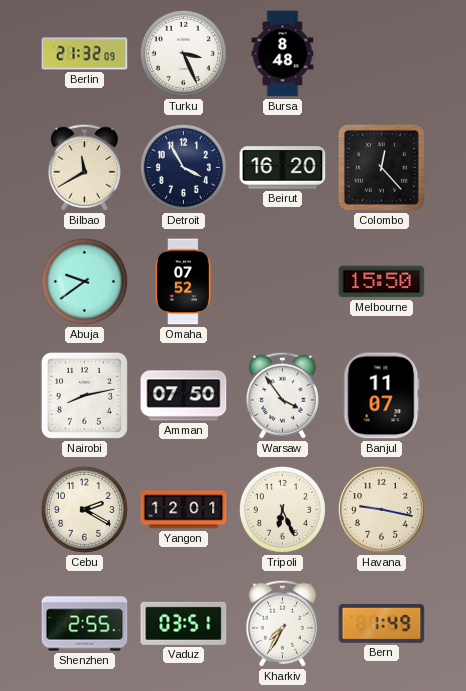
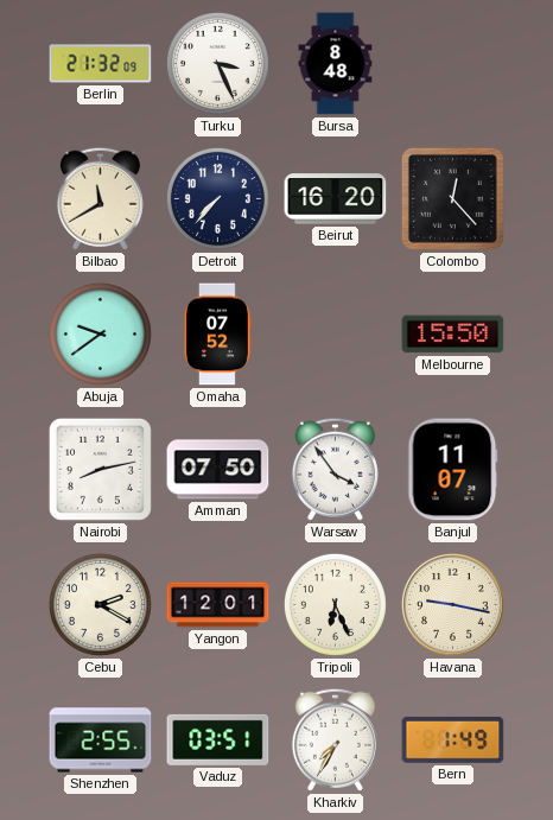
Detroit: 3:55 -> 7:37
